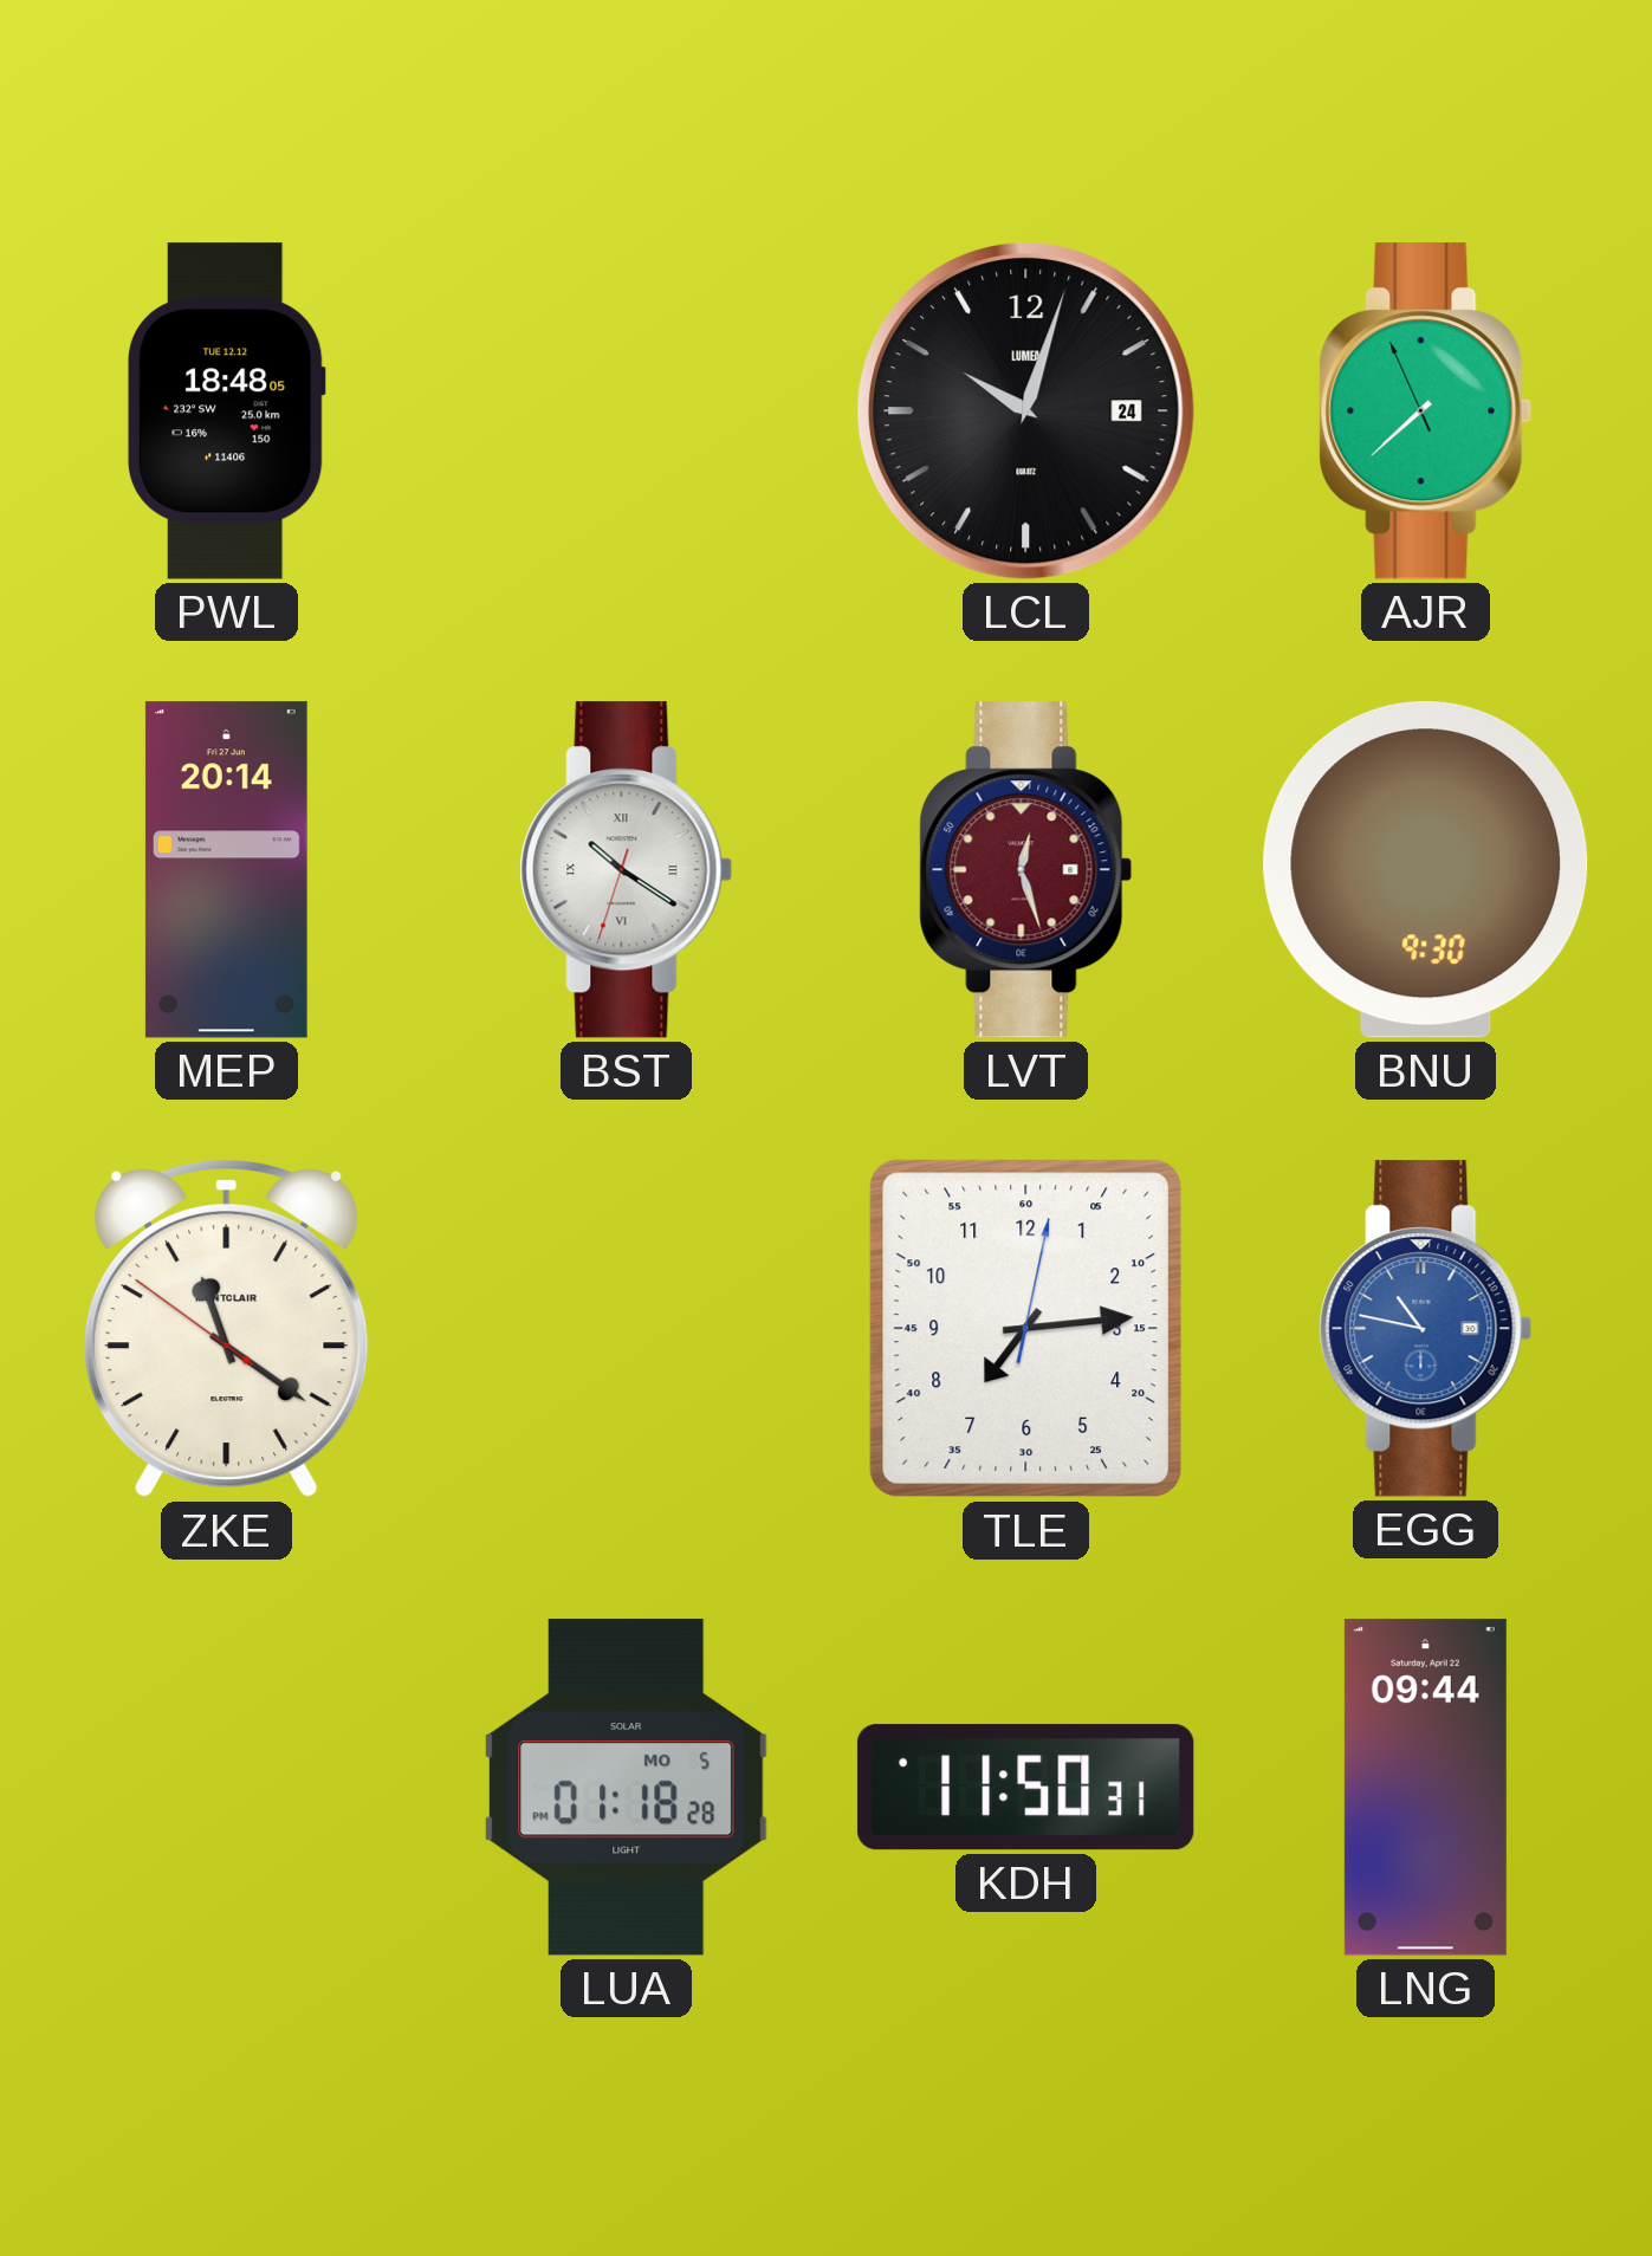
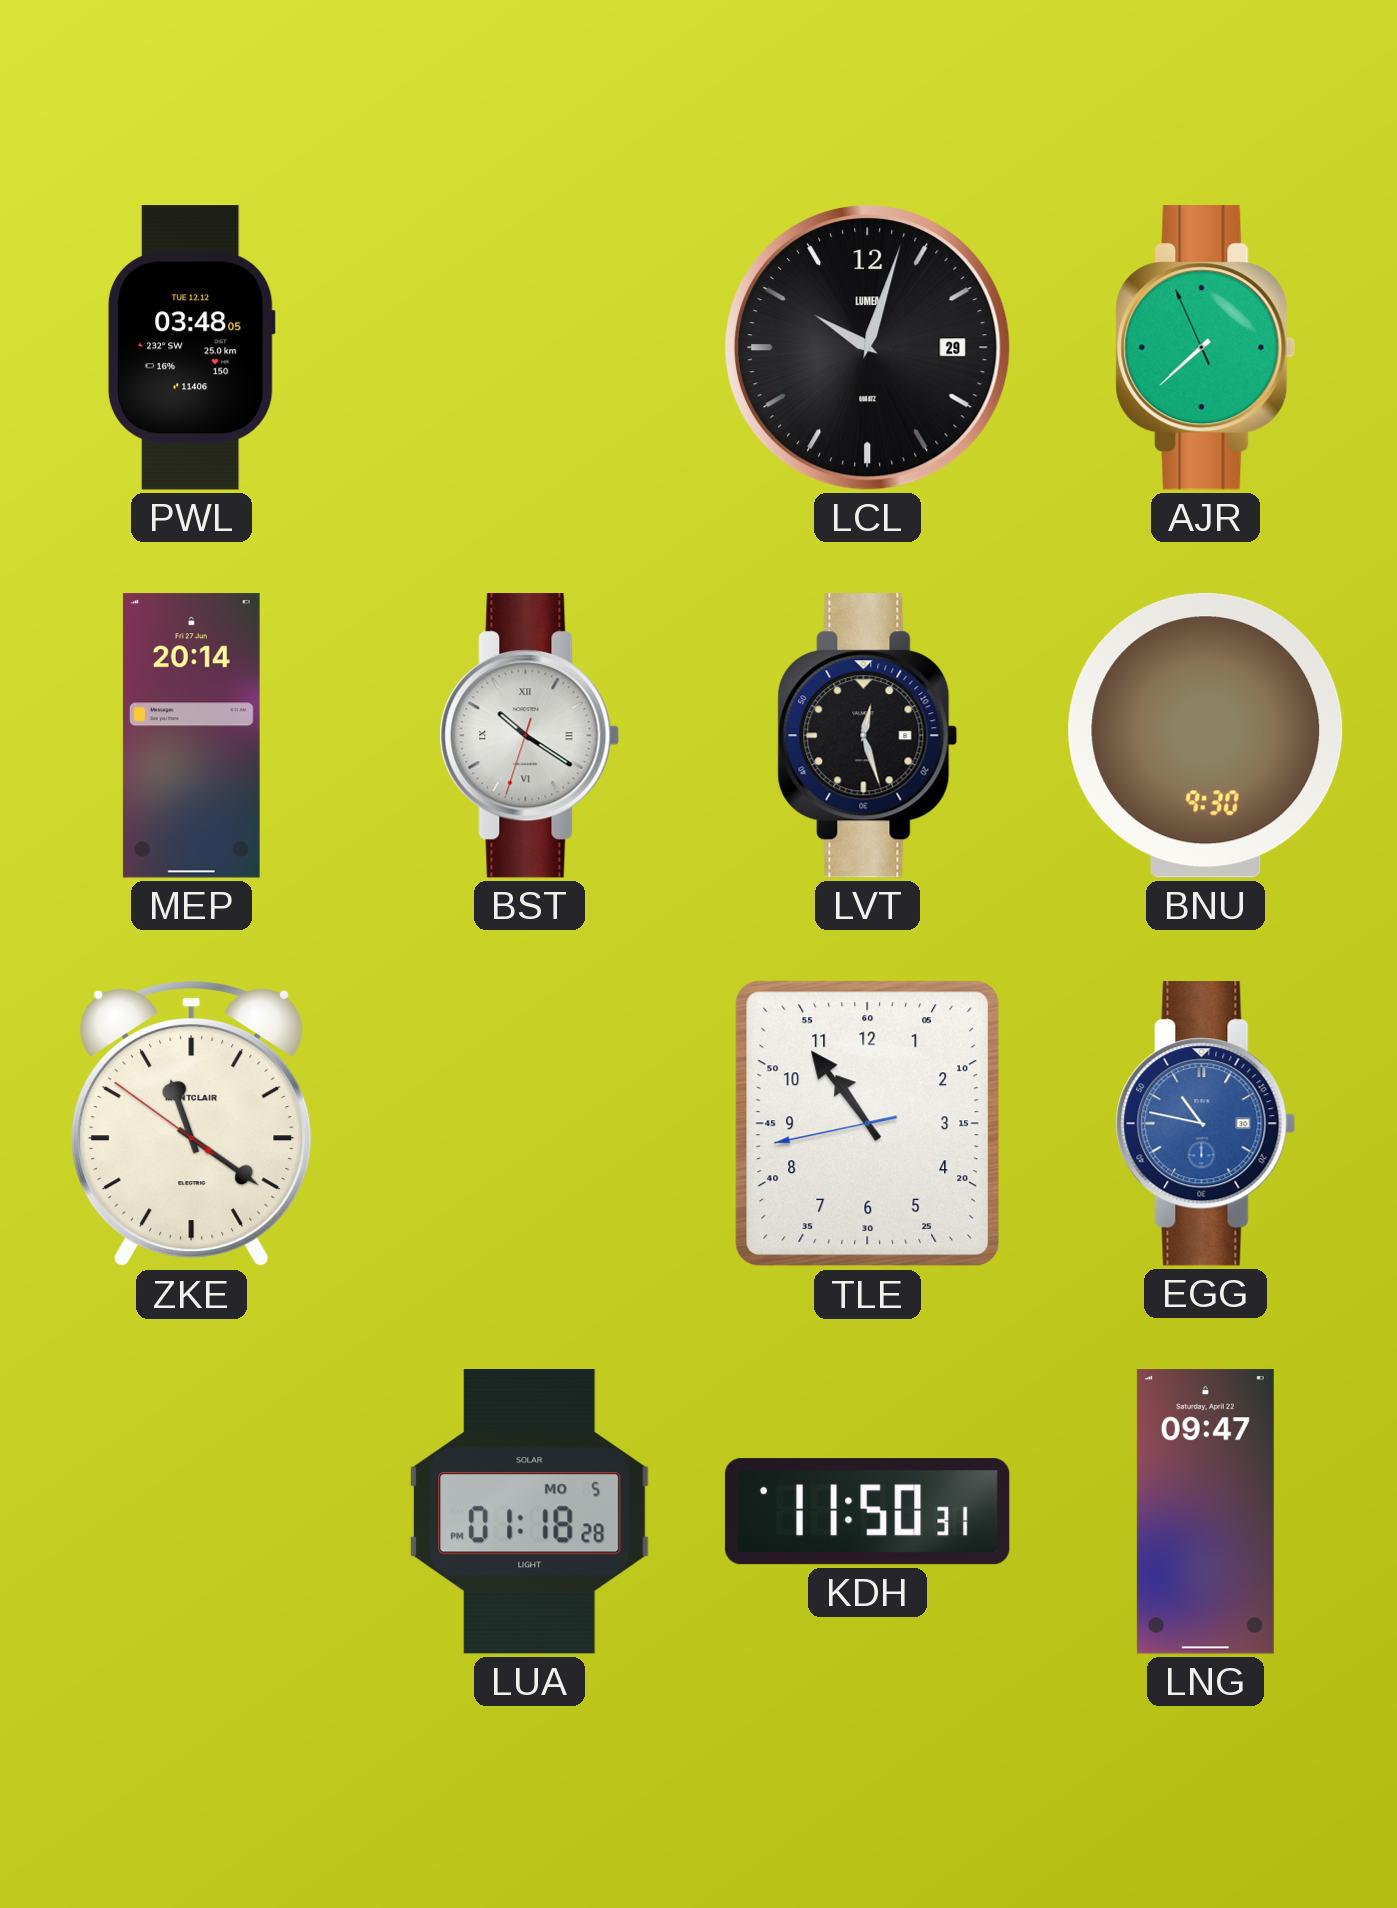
PWL: 18:48 -> 03:48
LCL date: 24 -> 29
LVT dial: burgundy -> black
TLE: 7:14 -> 10:53
LNG: 09:44 -> 09:47
